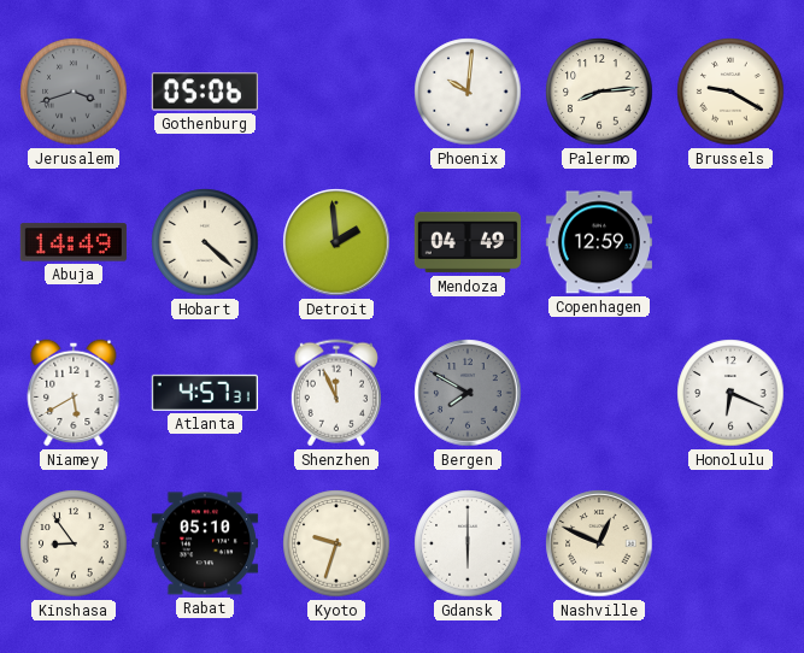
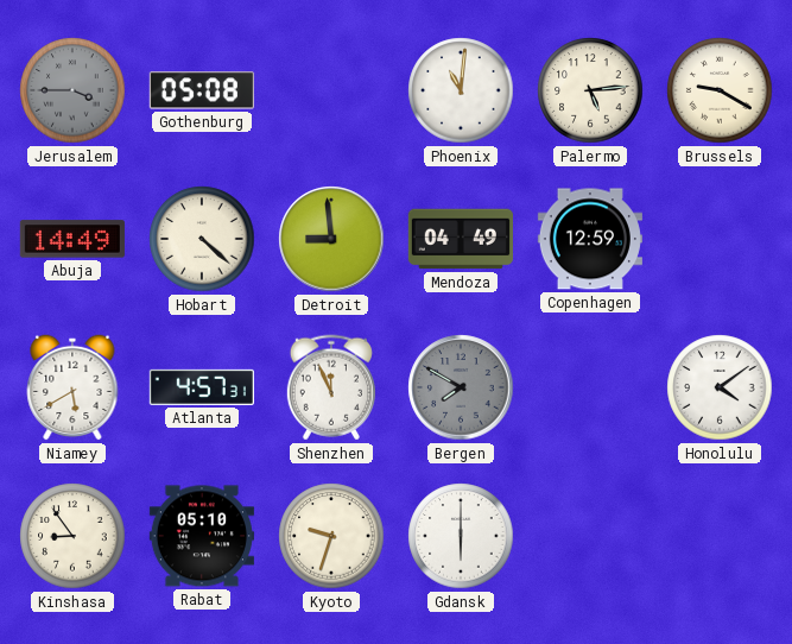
Jerusalem: 3:42 -> 3:45
Gothenburg: 05:06 -> 05:08
Phoenix: 10:01 -> 11:01
Palermo: 8:14 -> 5:14
Detroit: 1:59 -> 8:59
Honolulu: 6:19 -> 4:09
Nashville: 12:49 -> none
